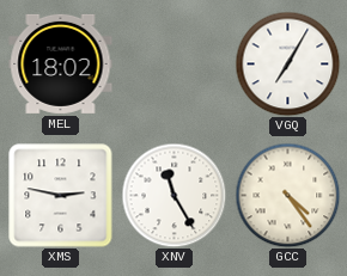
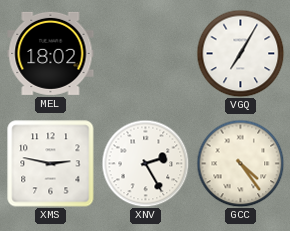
XNV: 11:25 -> 2:25
